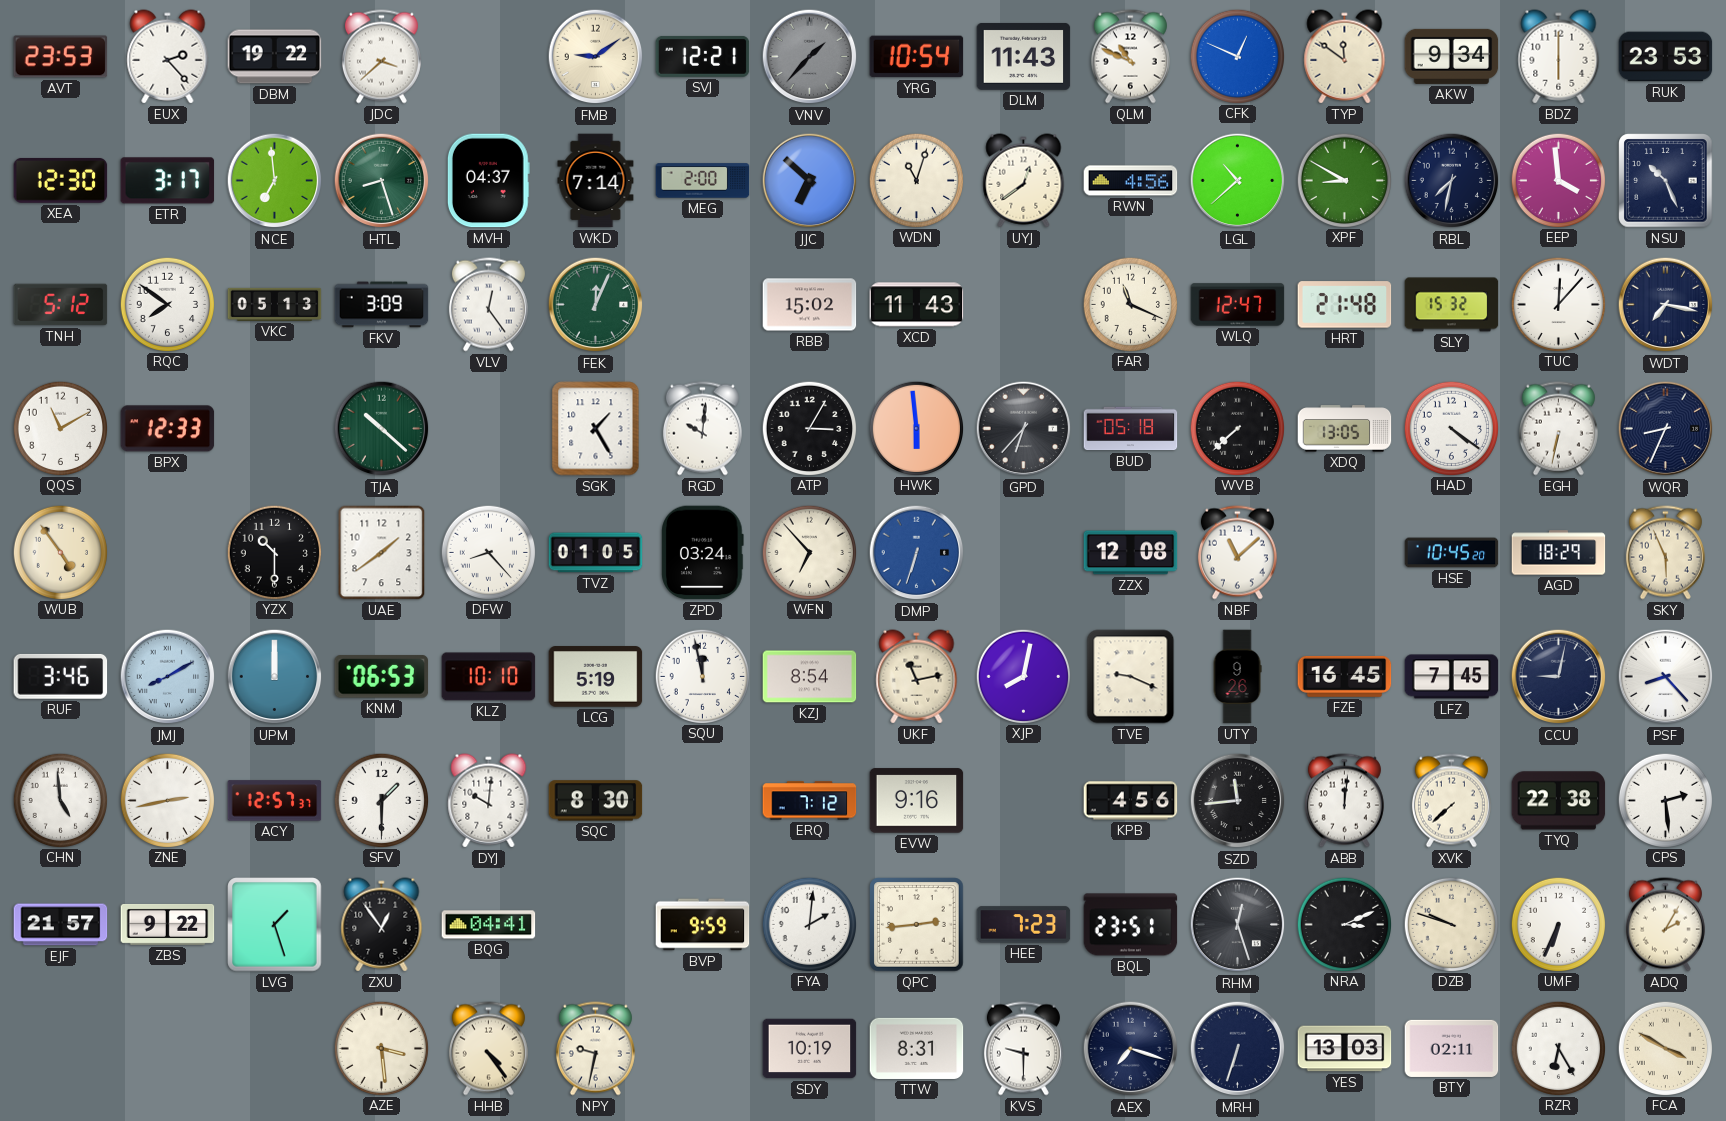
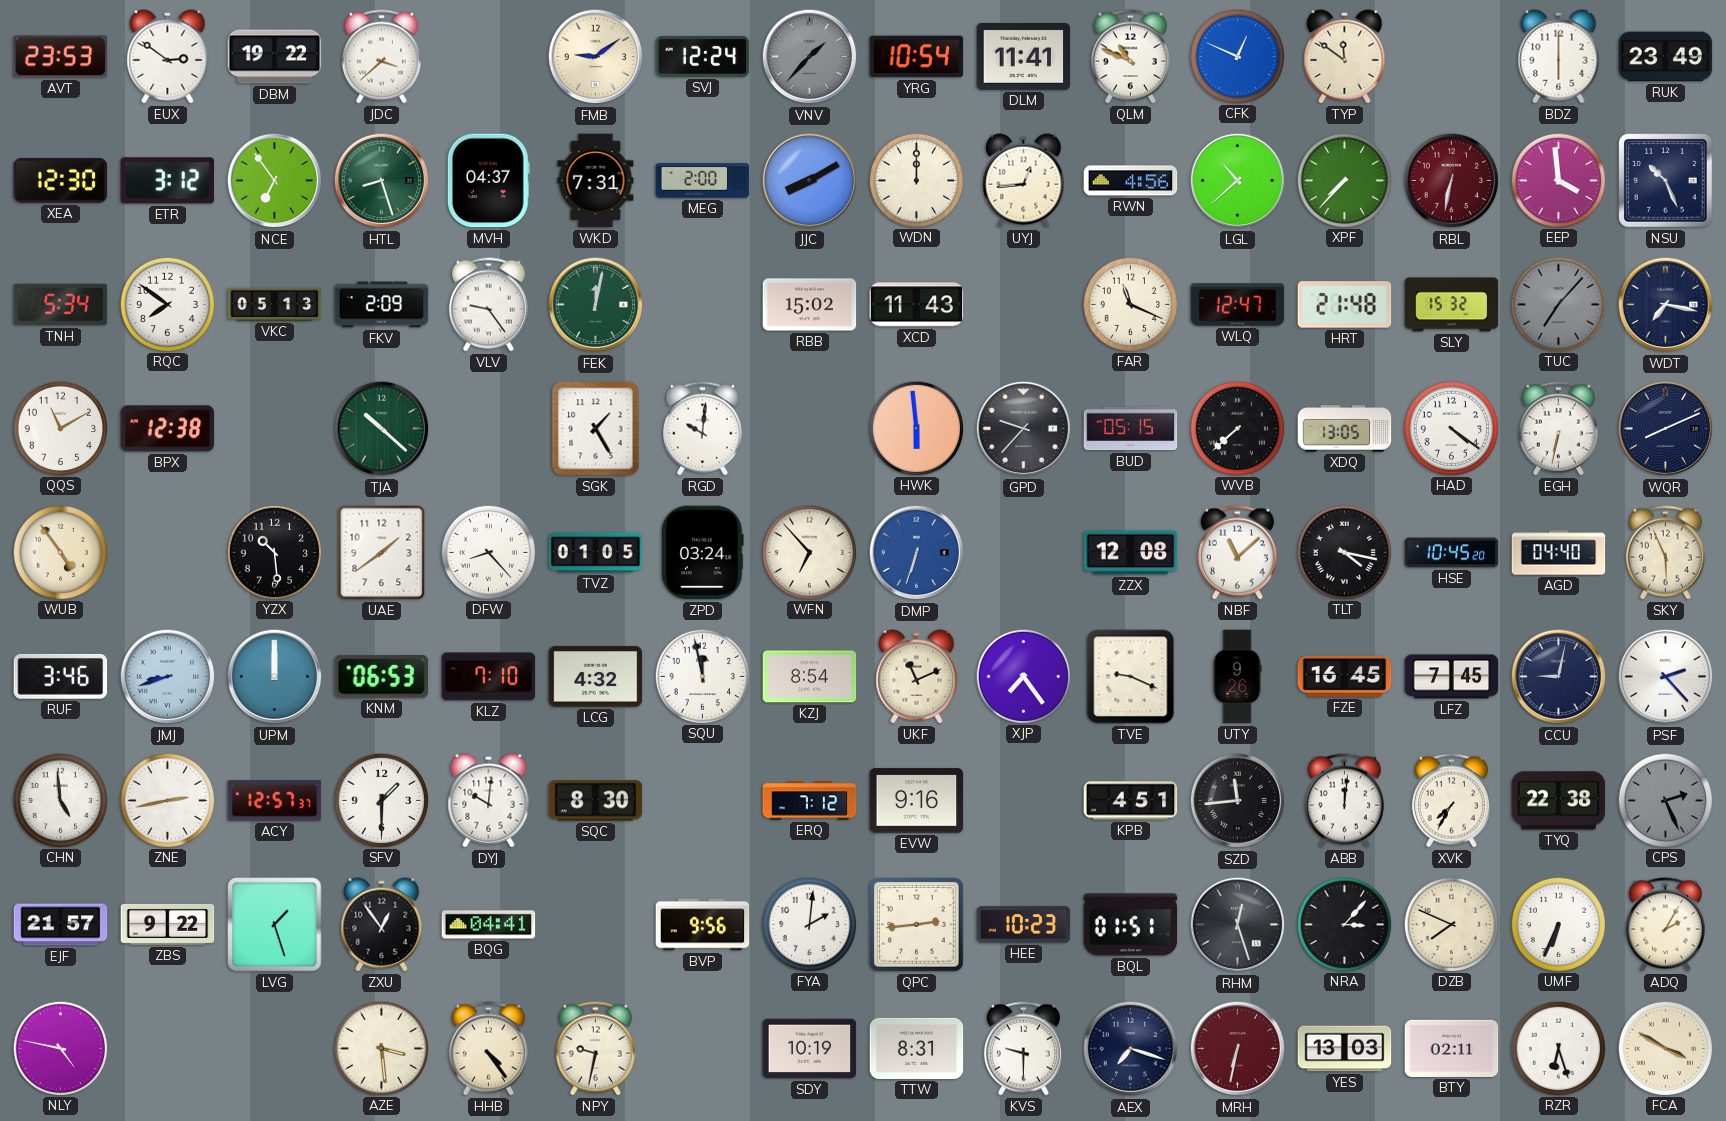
EUX: 2:23 -> 2:51
SVJ: 12:21 -> 12:24
DLM: 11:43 -> 11:41
AKW: 9:34 -> none
RUK: 23:53 -> 23:49
ETR: 3:17 -> 3:12
NCE: 6:59 -> 6:54
WKD: 7:14 -> 7:31
JJC: 6:52 -> 8:10
WDN: 11:03 -> 12:00
UYJ: 12:39 -> 12:44
XPF: 8:50 -> 7:37
RBL: 7:32 -> 6:32
RBL dial: navy -> burgundy
TNH: 5:12 -> 5:34
FKV: 3:09 -> 2:09
VLV: 12:24 -> 9:24
FEK: 12:04 -> 12:02
TUC: 12:07 -> 7:07
TUC dial: white -> grey
BPX: 12:33 -> 12:38
ATP: 3:05 -> none
GPD: 6:37 -> 9:37
BUD: 05:18 -> 05:15
WQR: 8:34 -> 8:11
YZX: 10:30 -> 10:29
TLT: none -> 4:17
AGD: 18:29 -> 04:40
JMJ: 8:10 -> 8:42
KLZ: 10:10 -> 7:10
LCG: 5:19 -> 4:32
UKF: 11:13 -> 11:11
XJP: 8:02 -> 7:24
PSF: 8:23 -> 2:23
KPB: 4:56 -> 4:51
XVK: 7:38 -> 7:35
CPS: 2:29 -> 2:26
CPS dial: white -> grey
BVP: 9:59 -> 9:56
HEE: 7:23 -> 10:23
BQL: 23:51 -> 01:51
NRA: 3:11 -> 3:07
DZB: 9:48 -> 7:49
NLY: none -> 4:47
MRH: 6:33 -> 6:32
MRH dial: navy -> burgundy
RZR: 6:25 -> 6:27
